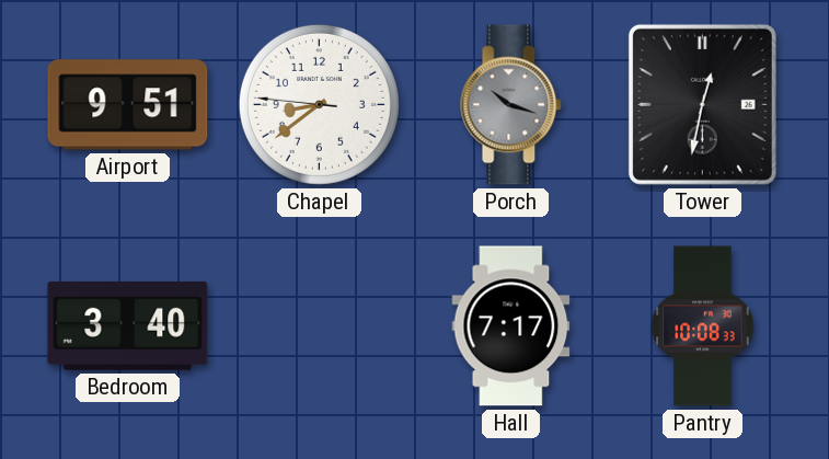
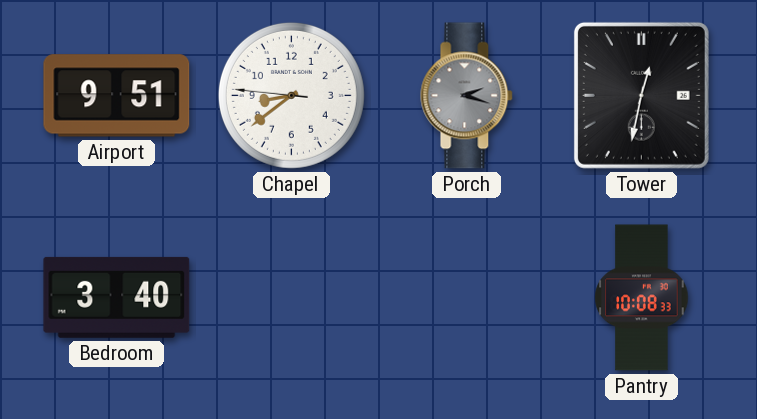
Porch: 10:18 -> 2:18
Hall: 7:17 -> none
